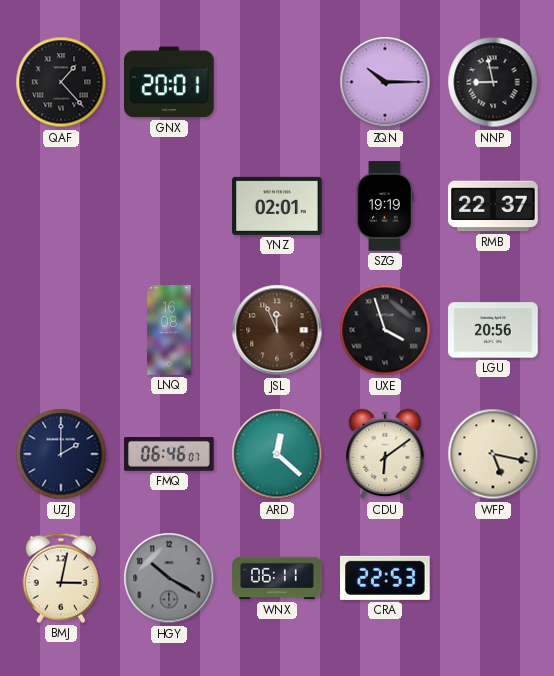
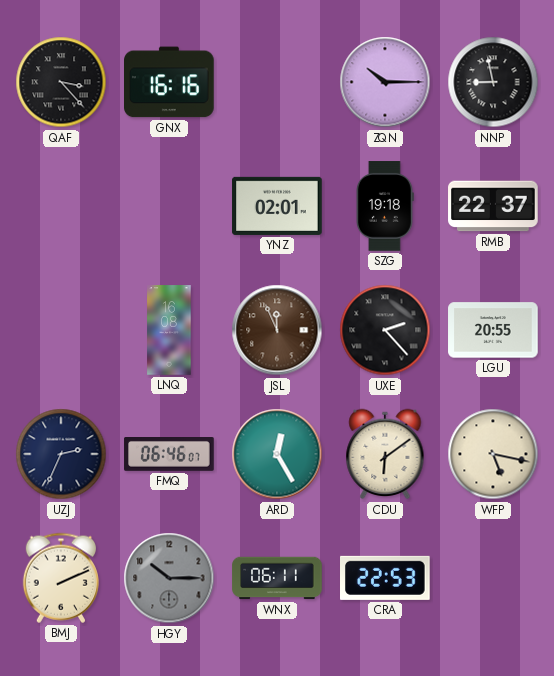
QAF: 1:23 -> 3:23
GNX: 20:01 -> 16:16
SZG: 19:19 -> 19:18
UXE: 3:57 -> 2:23
LGU: 20:56 -> 20:55
UZJ: 2:00 -> 2:34
ARD: 12:22 -> 12:25
BMJ: 3:02 -> 2:11
HGY: 10:20 -> 10:15
